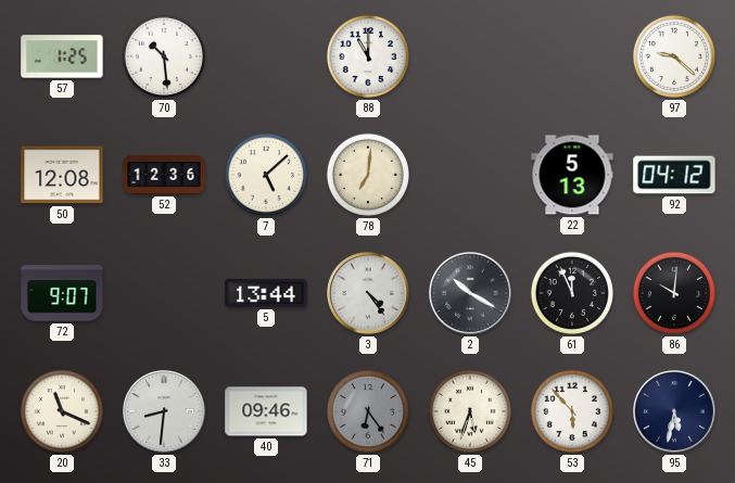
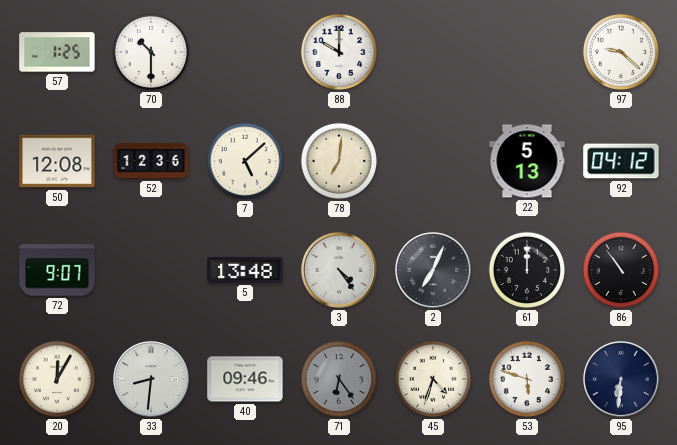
70: 10:29 -> 10:30
88: 11:00 -> 10:00
5: 13:44 -> 13:48
2: 10:20 -> 7:04
61: 11:56 -> 12:00
86: 10:01 -> 10:54
20: 11:19 -> 12:05
45: 5:33 -> 4:33
53: 5:53 -> 5:48
95: 5:32 -> 6:31
